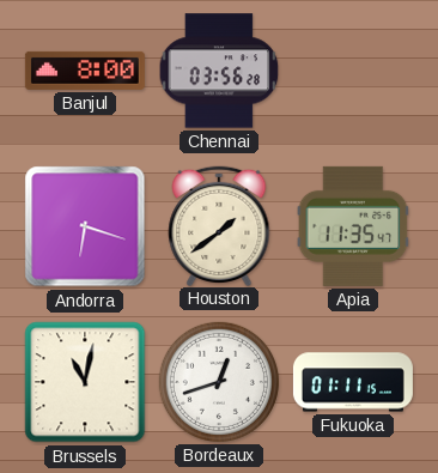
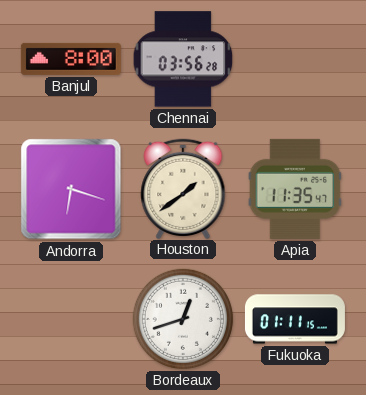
Brussels: 11:02 -> none
